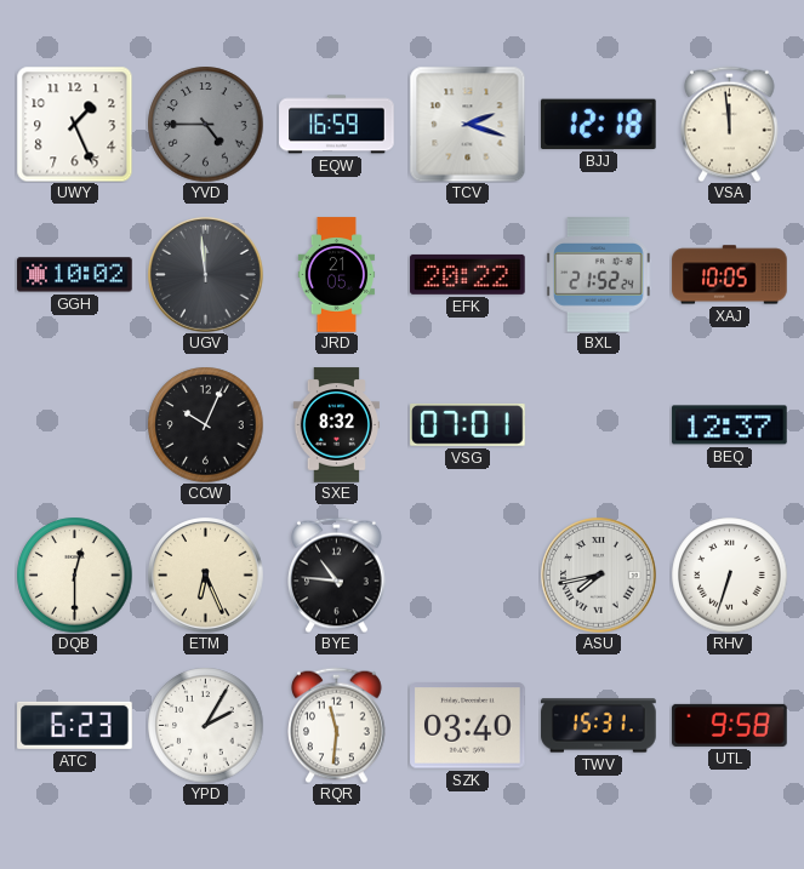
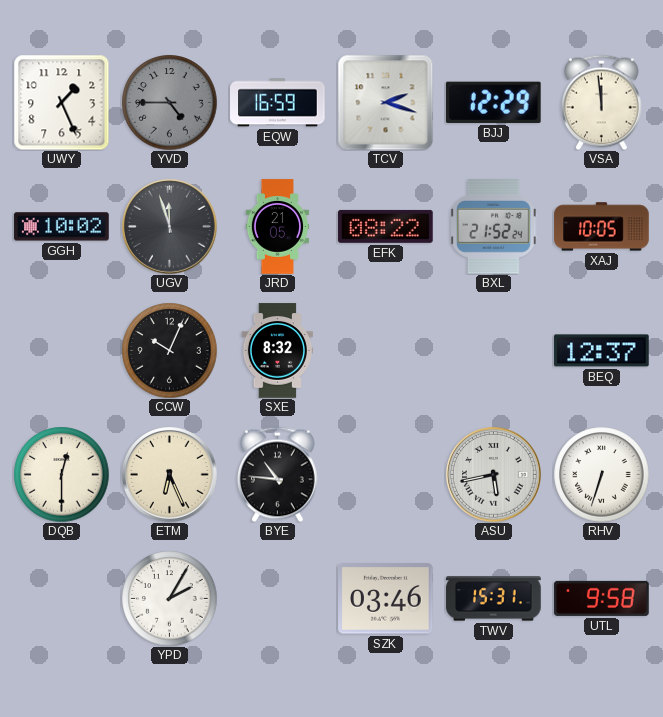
BJJ: 12:18 -> 12:29
UGV: 11:59 -> 11:57
EFK: 20:22 -> 08:22
VSG: 07:01 -> none
ASU: 7:43 -> 5:43
ATC: 6:23 -> none
RQR: 11:31 -> none
SZK: 03:40 -> 03:46
